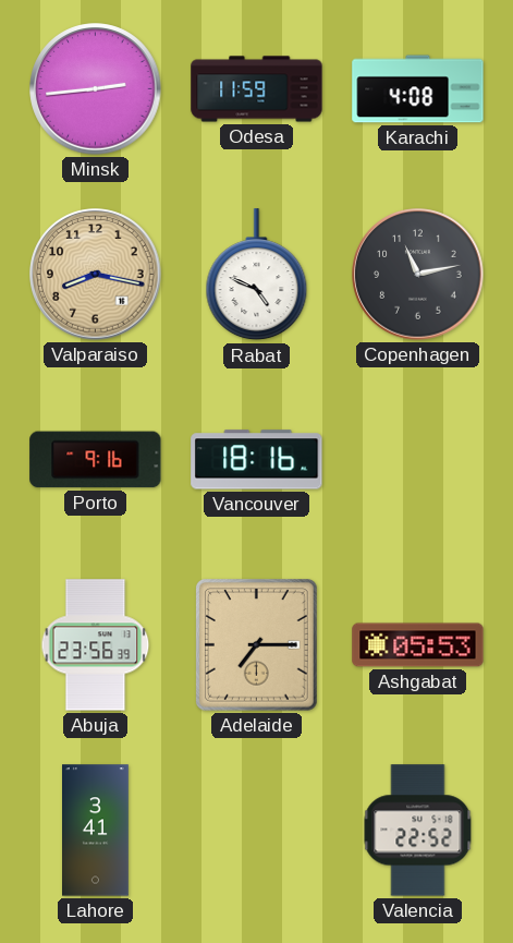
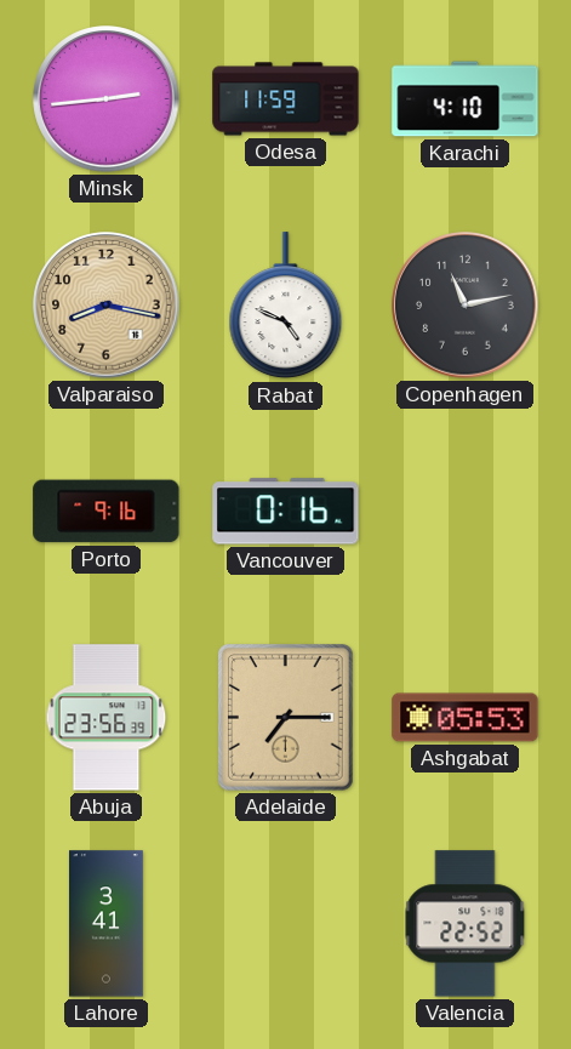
Karachi: 4:08 -> 4:10
Vancouver: 18:16 -> 0:16
